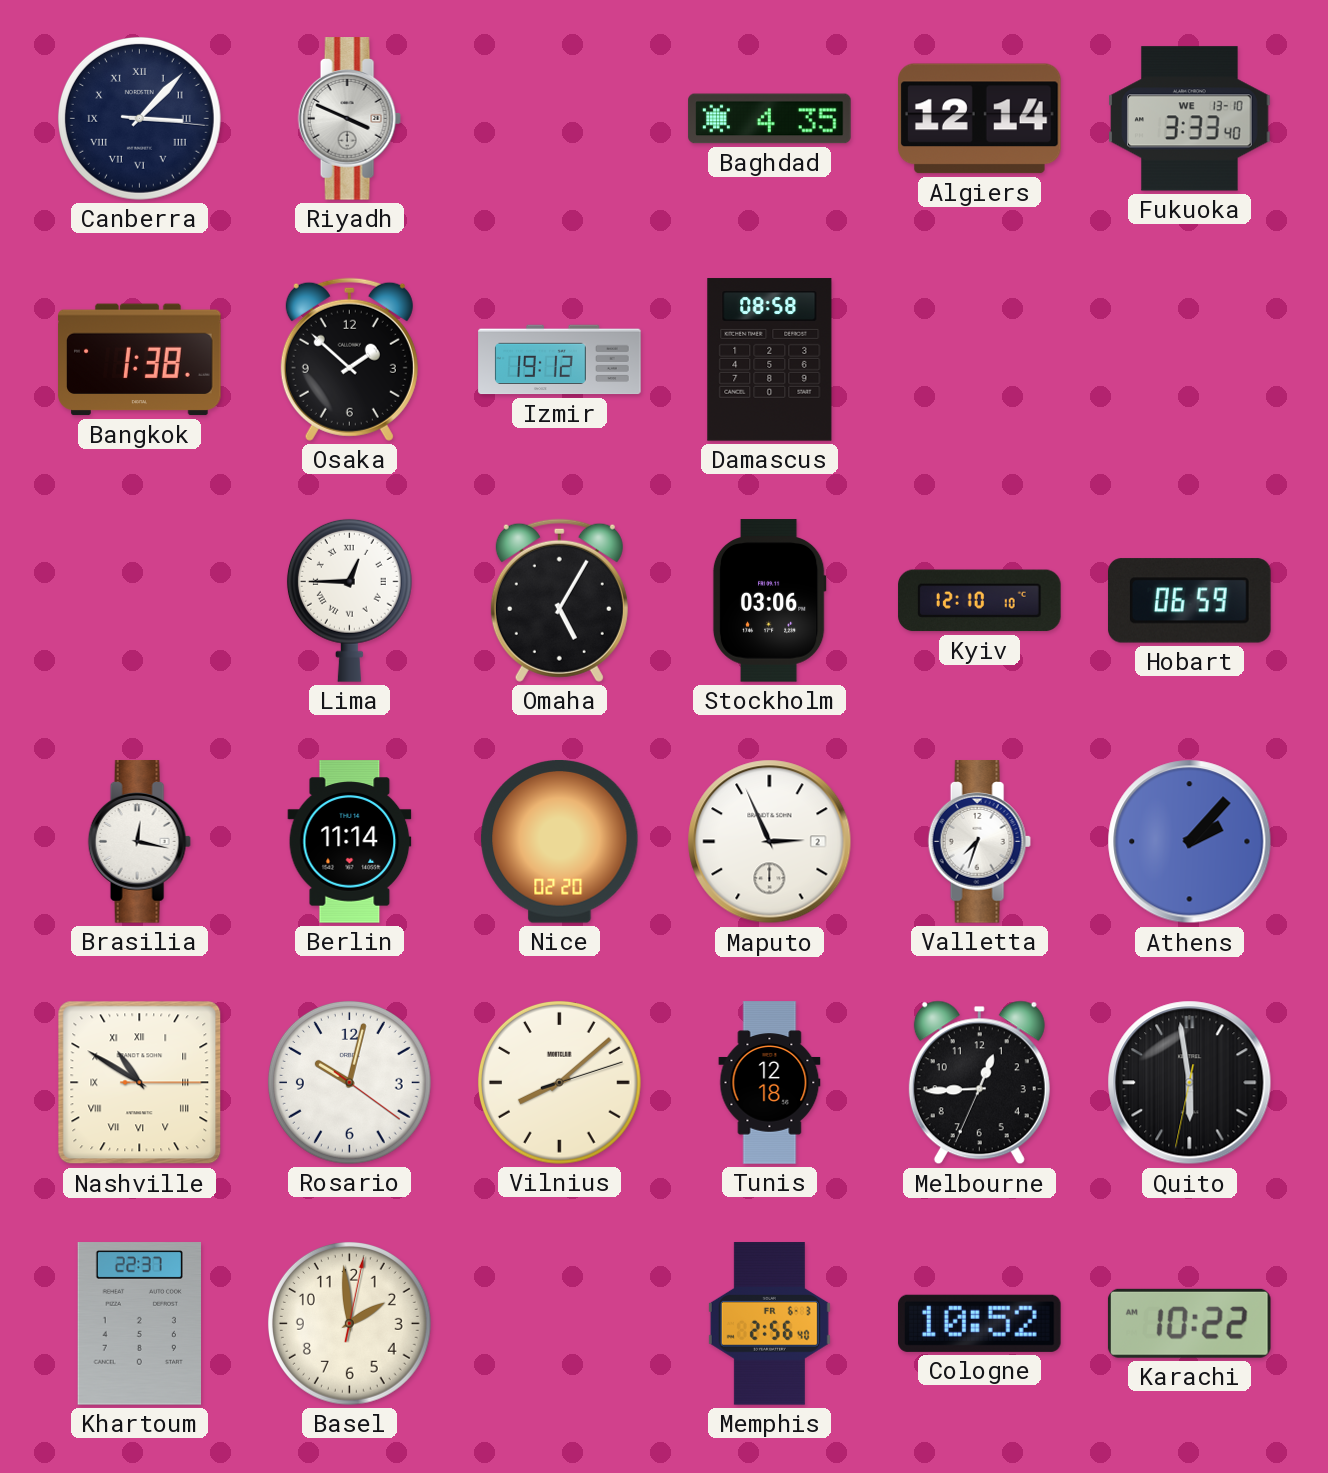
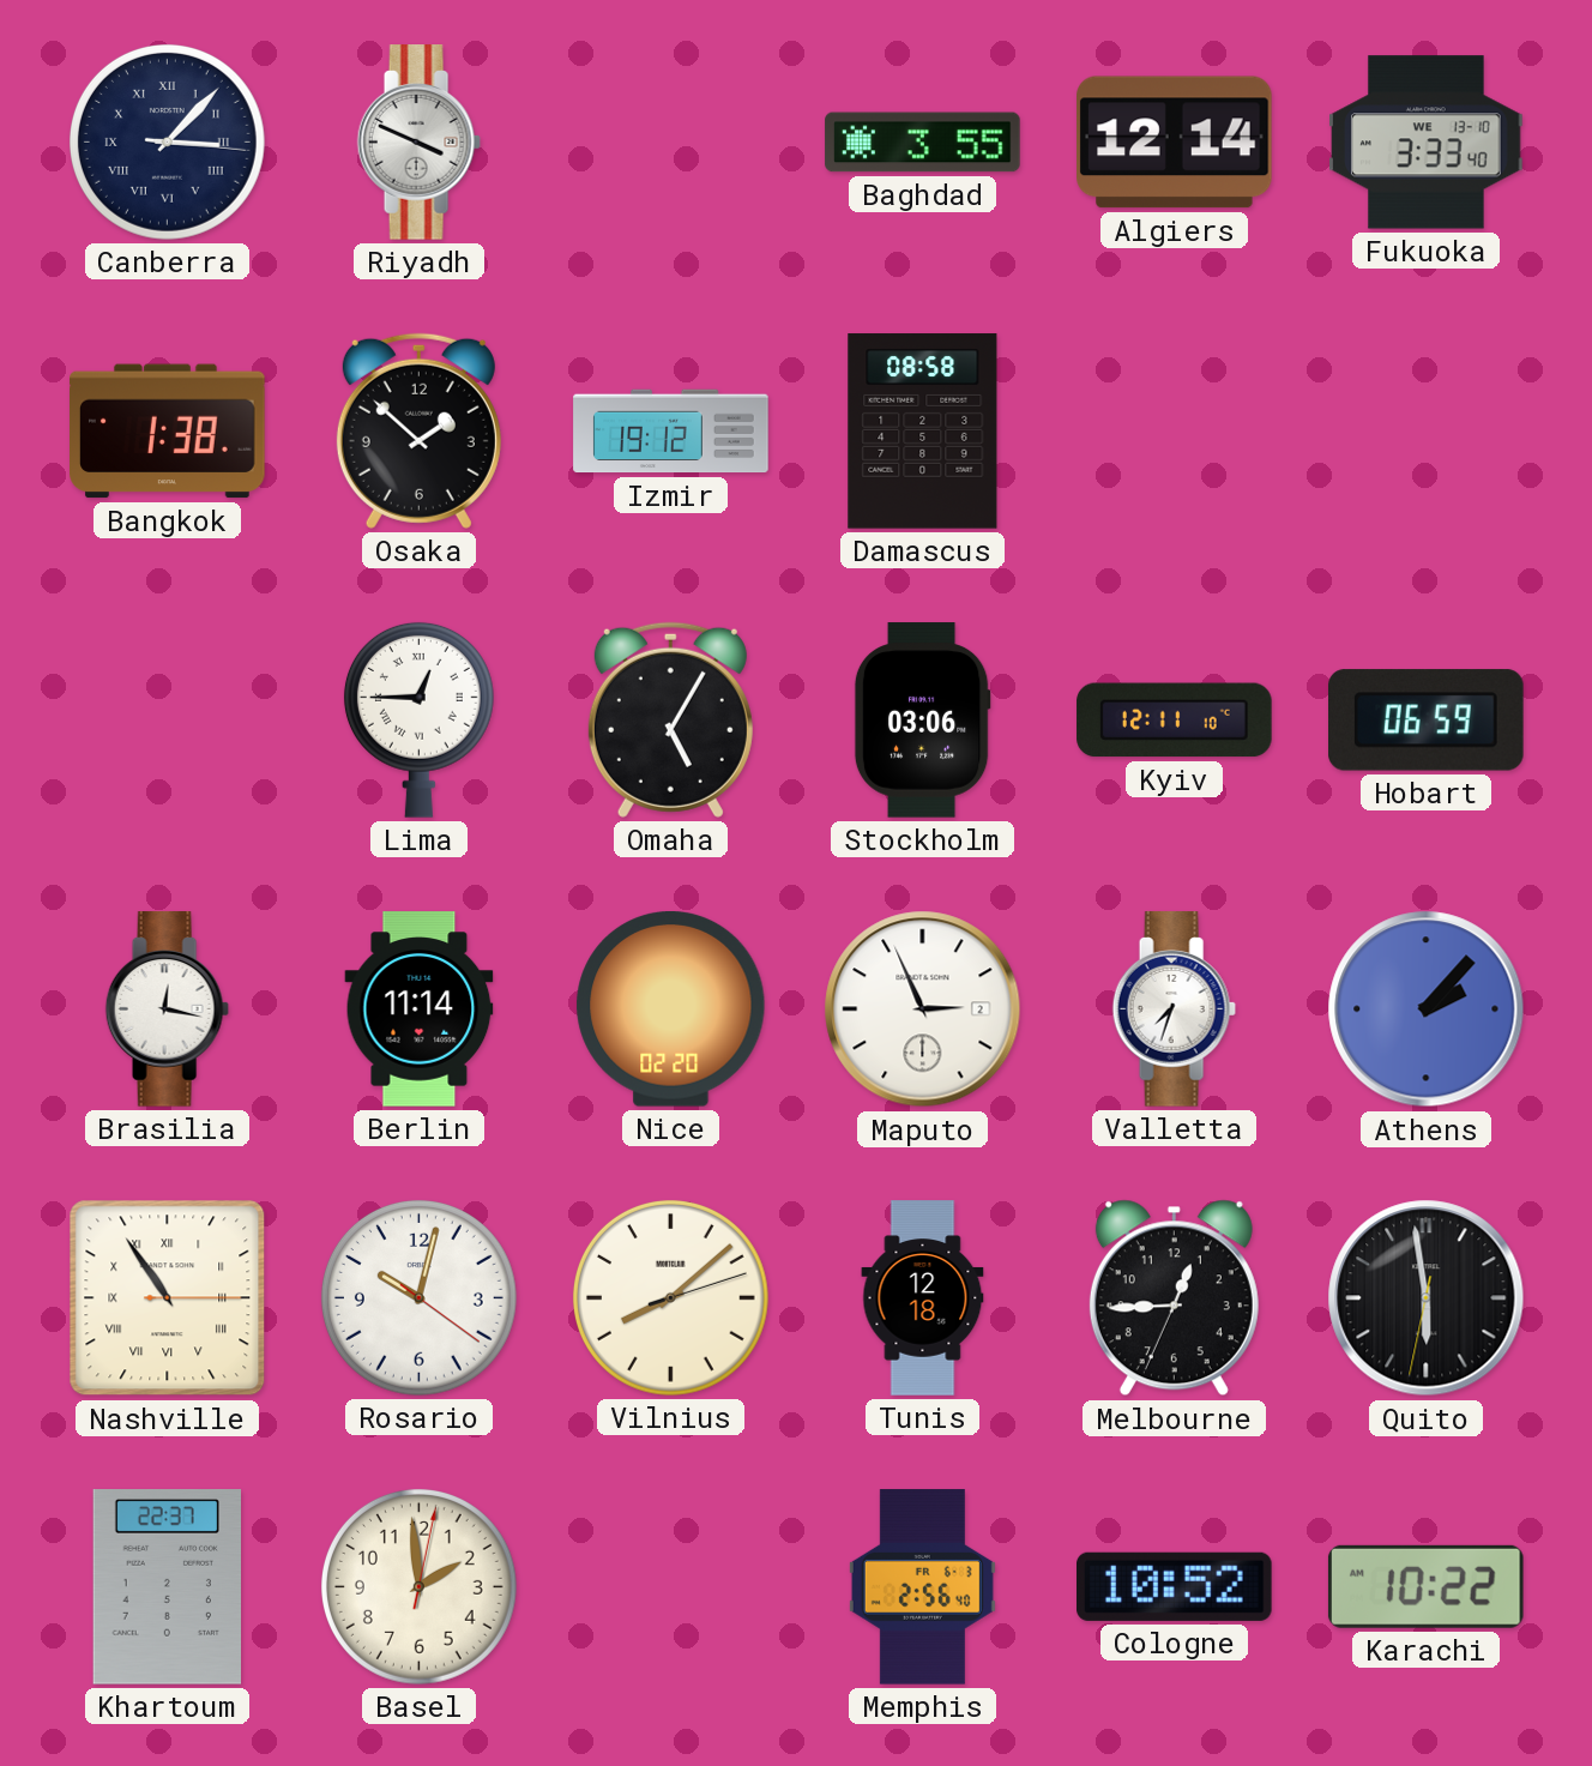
Baghdad: 4:35 -> 3:55
Kyiv: 12:10 -> 12:11
Nashville: 10:50 -> 10:54
